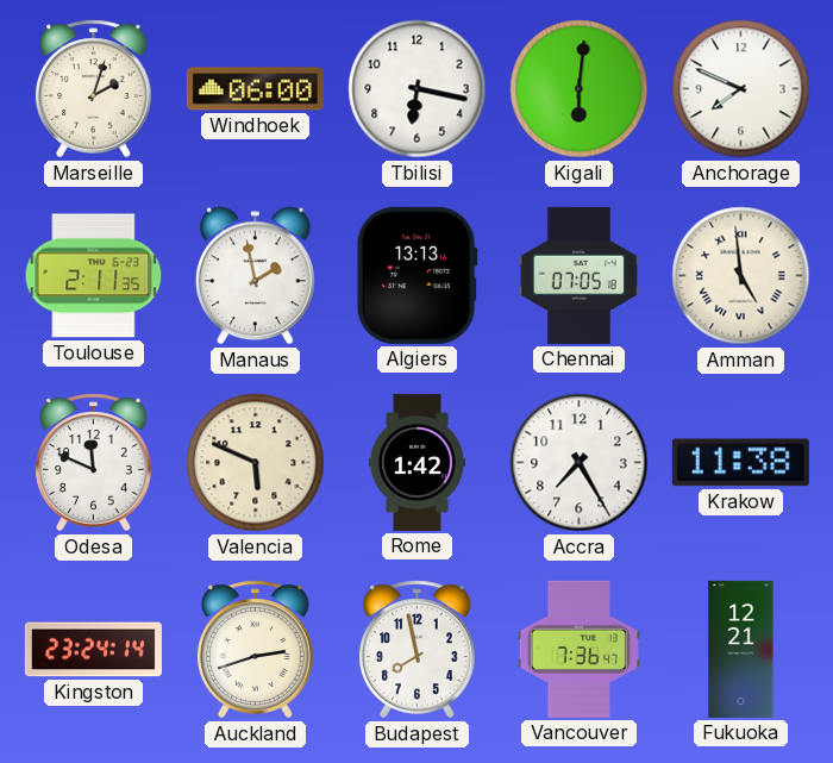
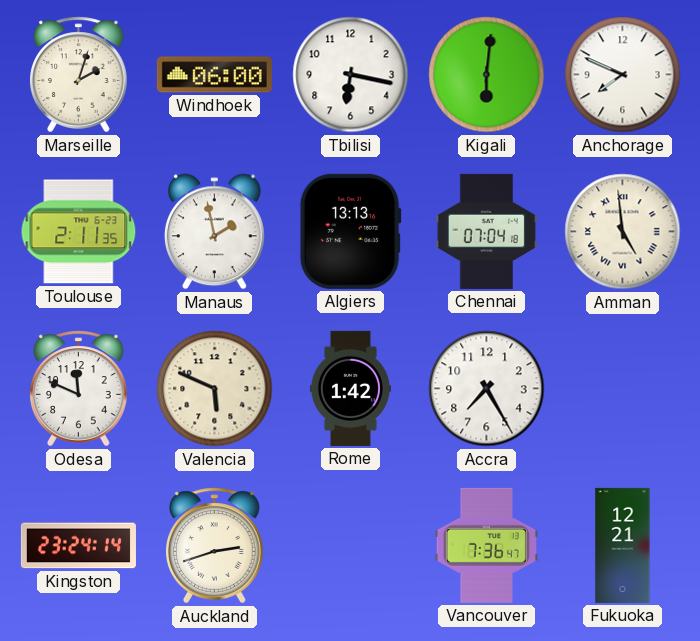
Chennai: 07:05 -> 07:04
Krakow: 11:38 -> none
Budapest: 7:58 -> none
